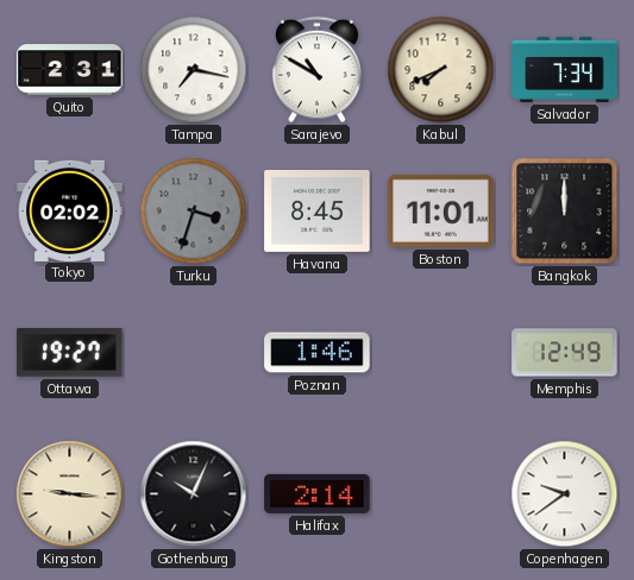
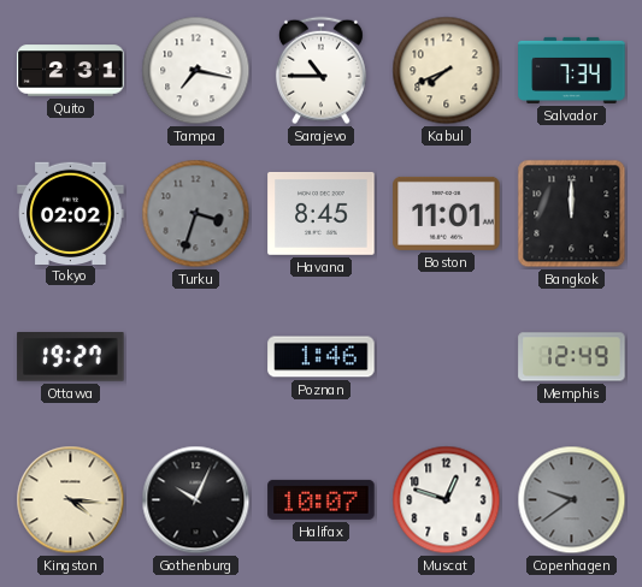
Sarajevo: 10:50 -> 10:45
Kingston: 9:16 -> 4:16
Halifax: 2:14 -> 10:07
Muscat: none -> 12:48
Copenhagen dial: white -> grey
